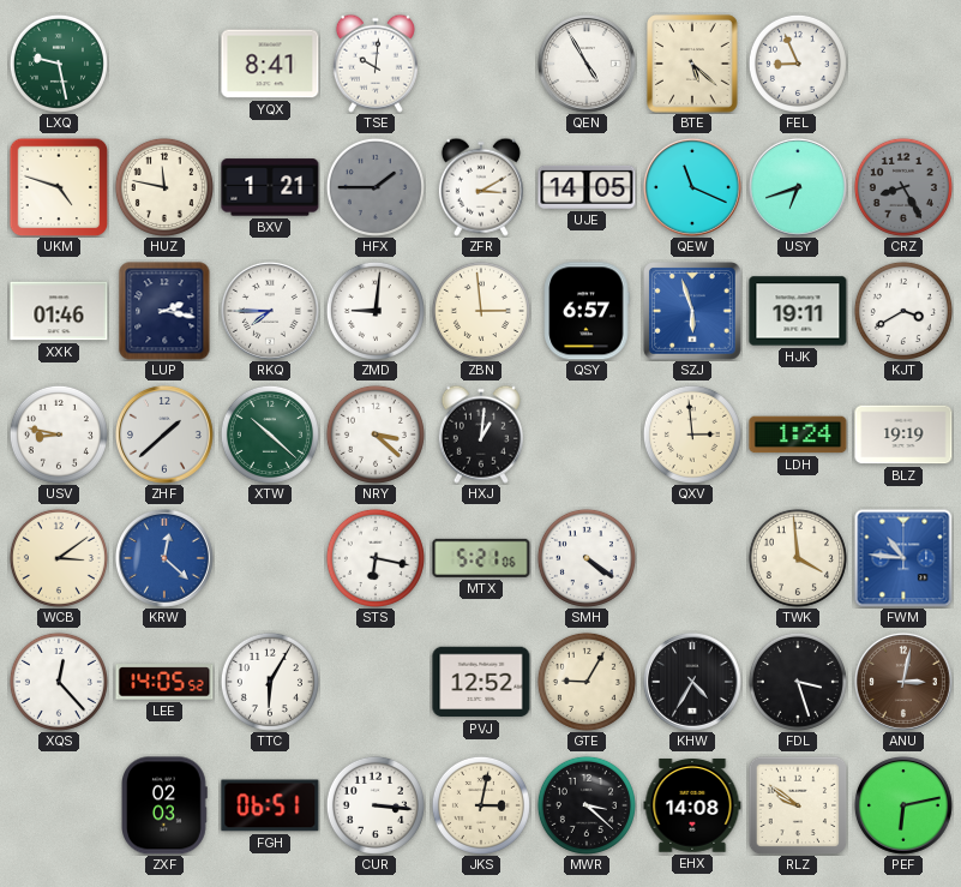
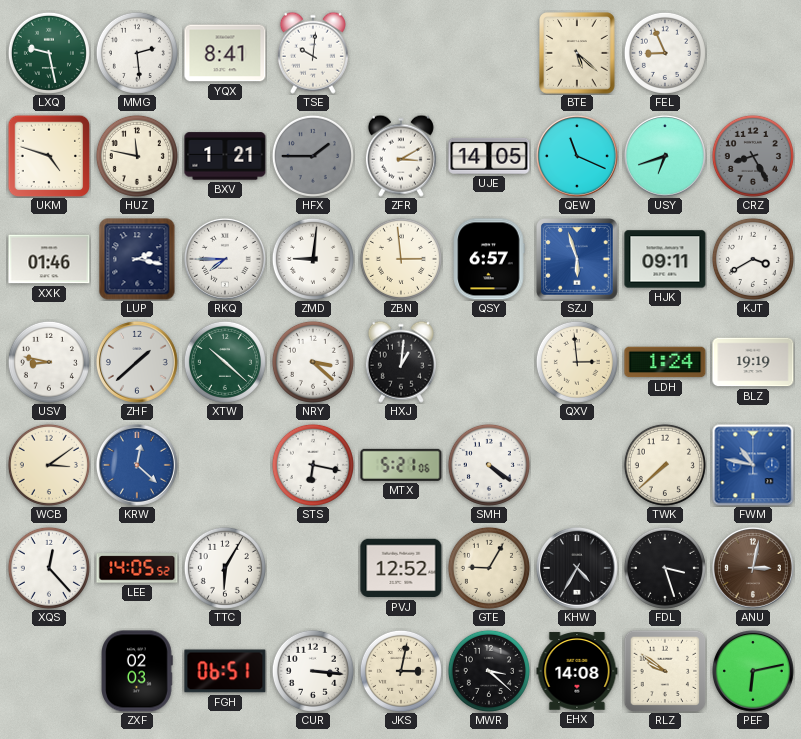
MMG: none -> 2:29
QEN: 4:55 -> none
HJK: 19:11 -> 09:11
TWK: 3:59 -> 7:38
FWM: 10:46 -> 10:47
